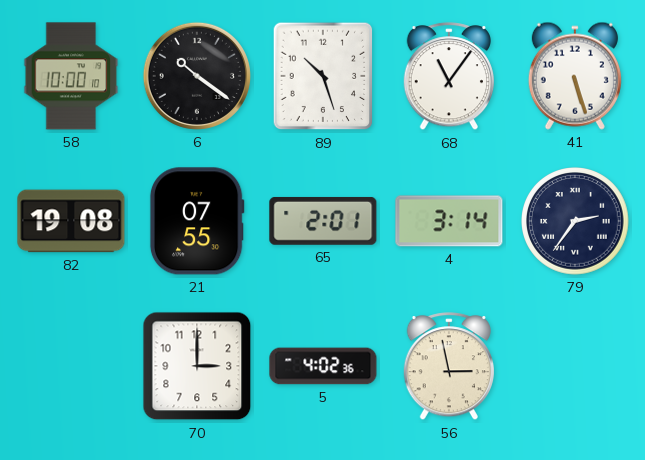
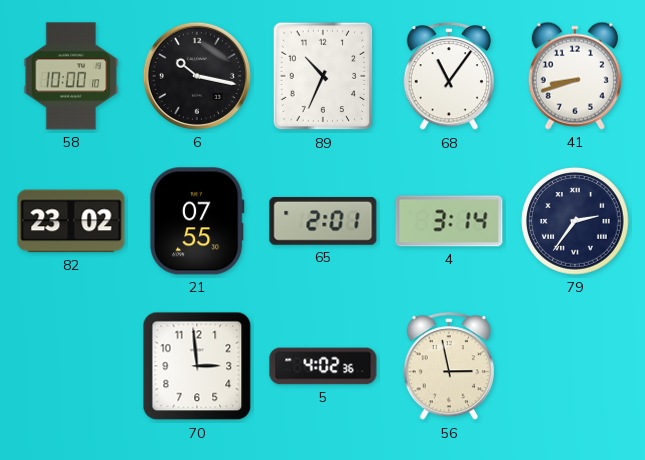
6: 10:21 -> 10:17
89: 10:27 -> 10:34
41: 5:27 -> 8:42
82: 19:08 -> 23:02
70: 3:00 -> 2:59
